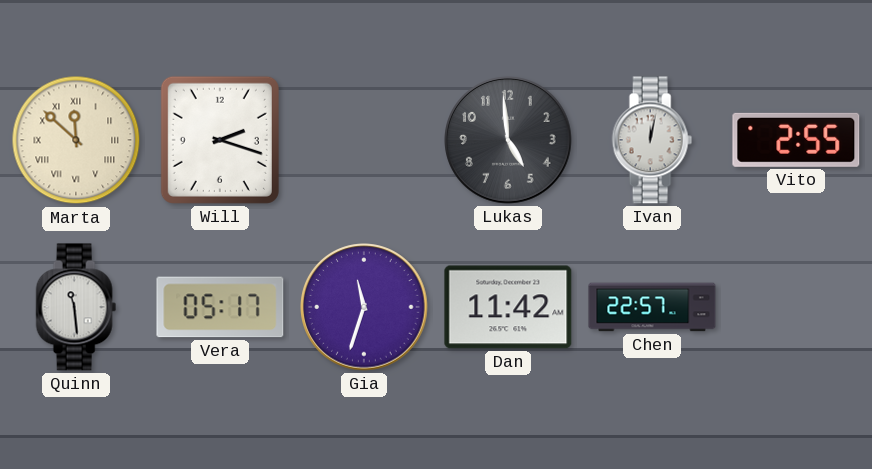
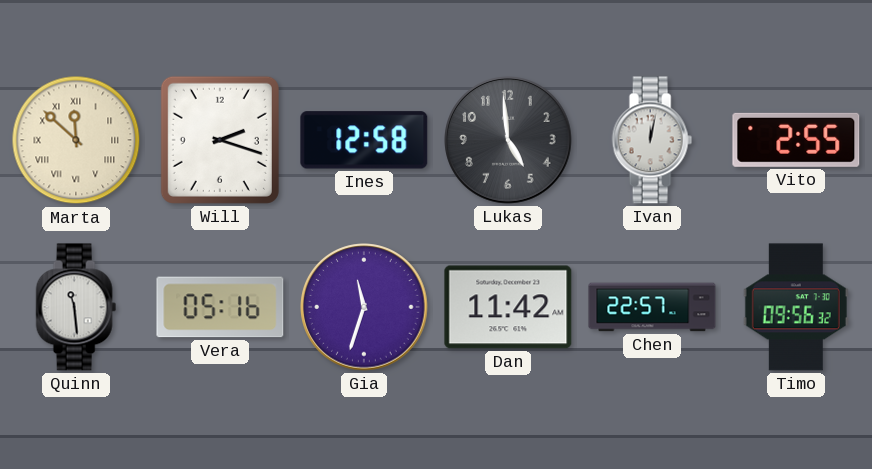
Ines: none -> 12:58
Vera: 05:17 -> 05:16
Timo: none -> 09:56
